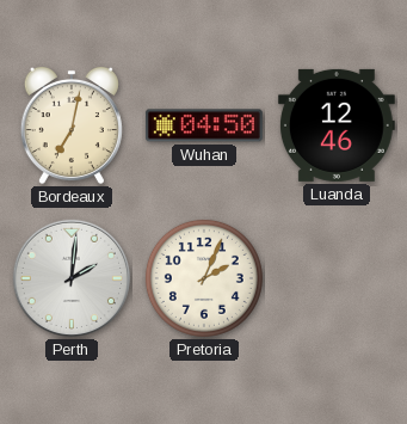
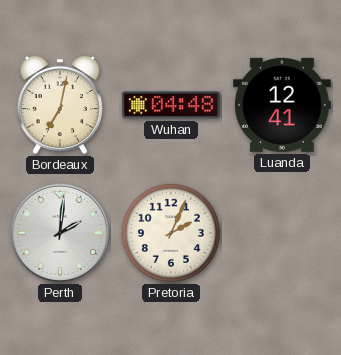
Wuhan: 04:50 -> 04:48
Luanda: 12:46 -> 12:41
